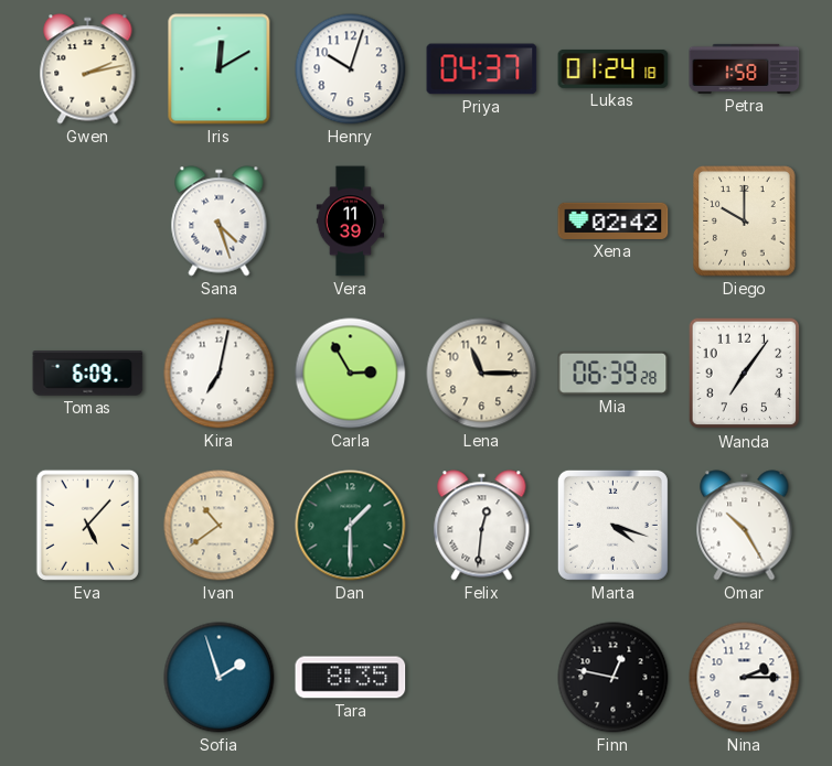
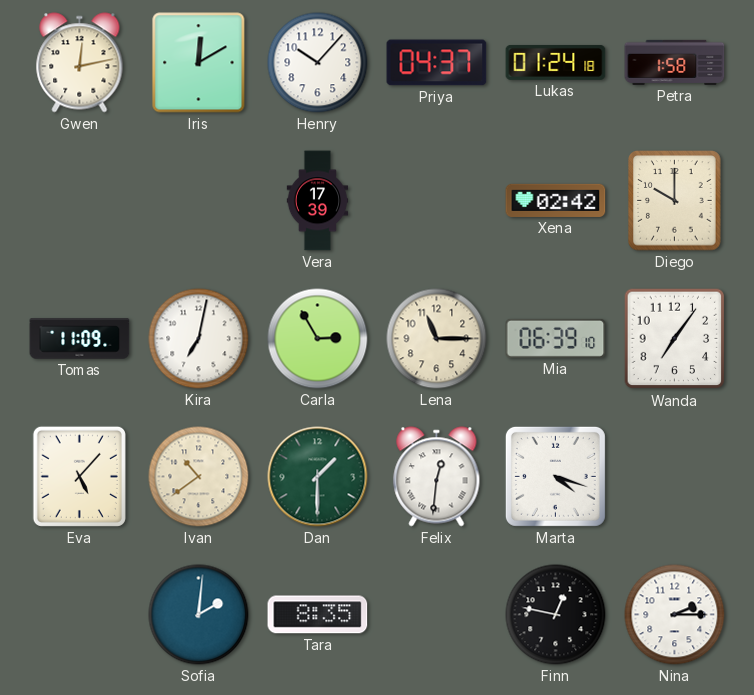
Gwen: 2:13 -> 12:13
Henry: 10:03 -> 10:07
Sana: 4:27 -> none
Vera: 11:39 -> 17:39
Tomas: 6:09 -> 11:09
Mia: 06:39:28 -> 06:39:10
Omar: 10:25 -> none
Sofia: 1:57 -> 2:01
